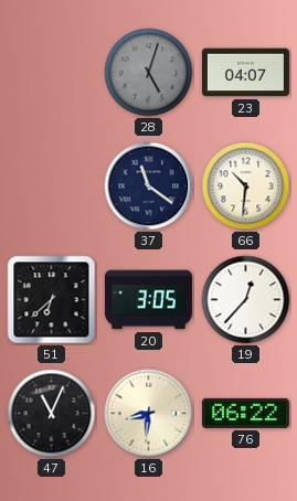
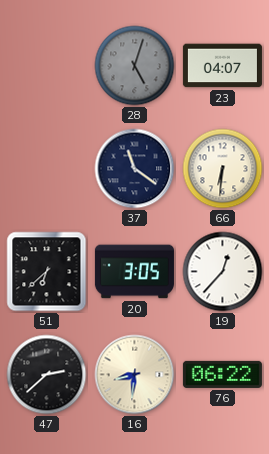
66: 10:31 -> 6:31
47: 11:04 -> 2:38
